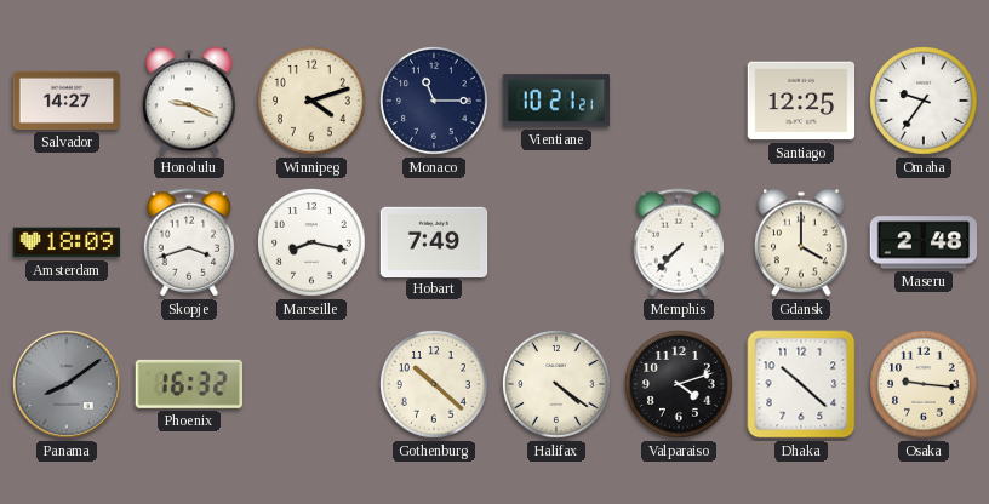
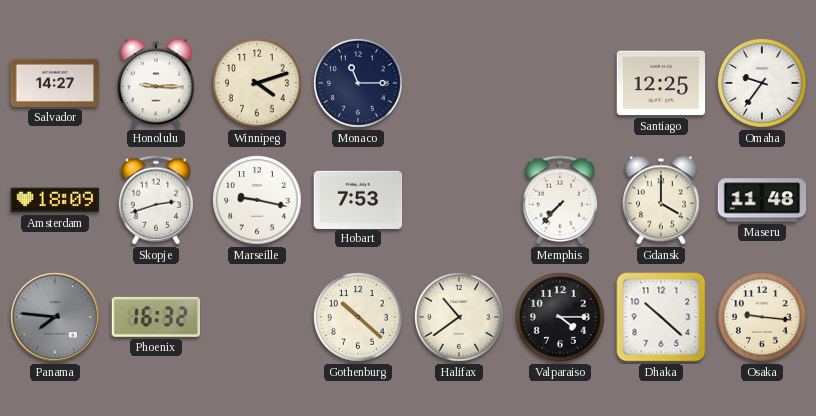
Honolulu: 9:19 -> 9:15
Vientiane: 10:21 -> none
Skopje: 3:42 -> 2:42
Marseille: 8:17 -> 9:17
Hobart: 7:49 -> 7:53
Maseru: 2:48 -> 11:48
Panama: 8:09 -> 7:46
Halifax: 4:21 -> 10:39
Valparaiso: 4:12 -> 4:15
